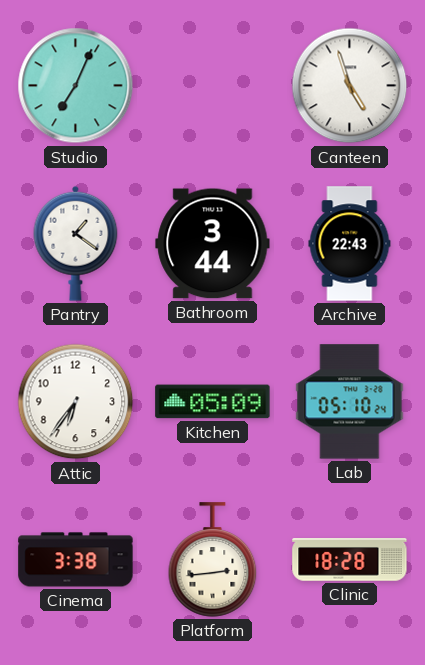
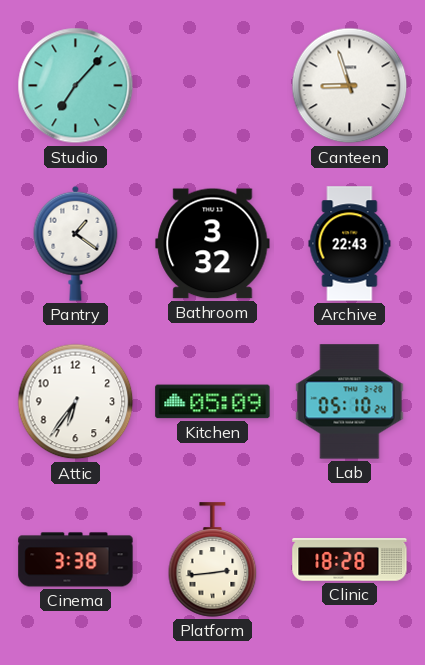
Studio: 7:04 -> 7:07
Canteen: 4:57 -> 8:57
Bathroom: 3:44 -> 3:32
